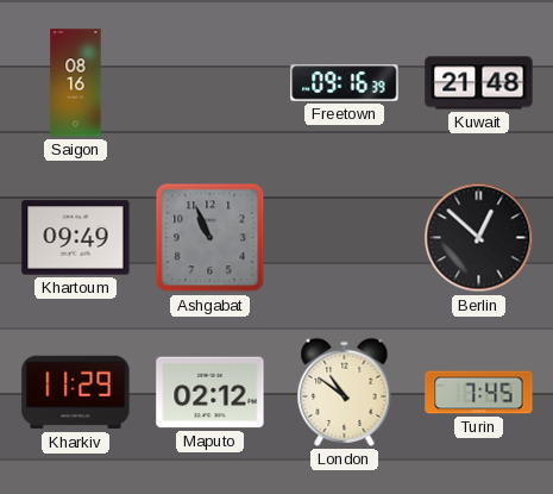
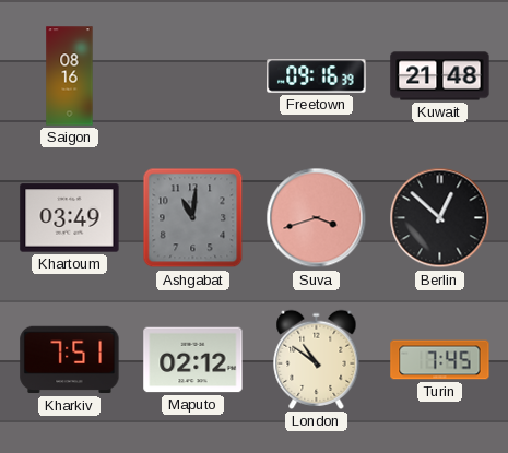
Khartoum: 09:49 -> 03:49
Ashgabat: 10:56 -> 11:01
Suva: none -> 3:42
Kharkiv: 11:29 -> 7:51
